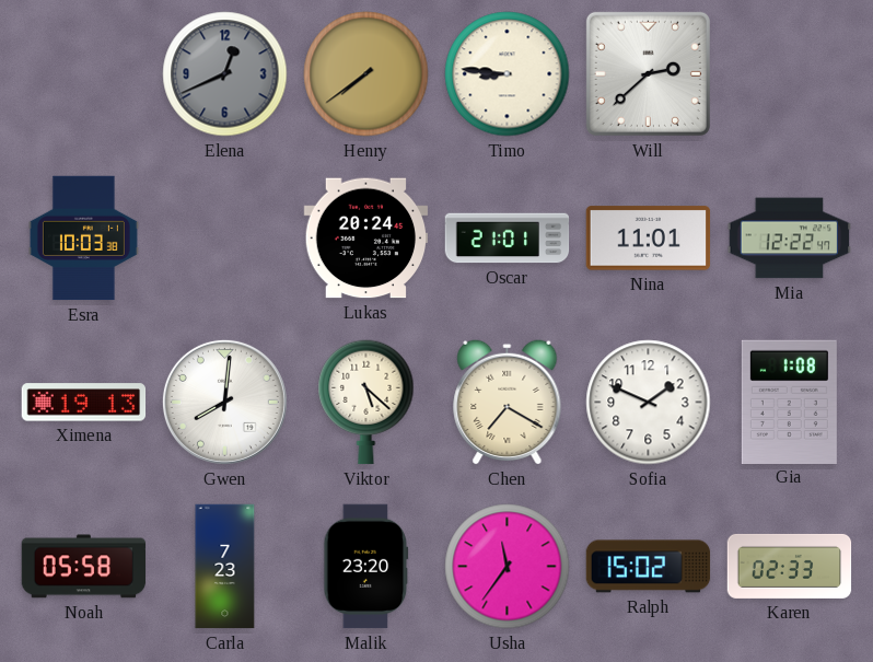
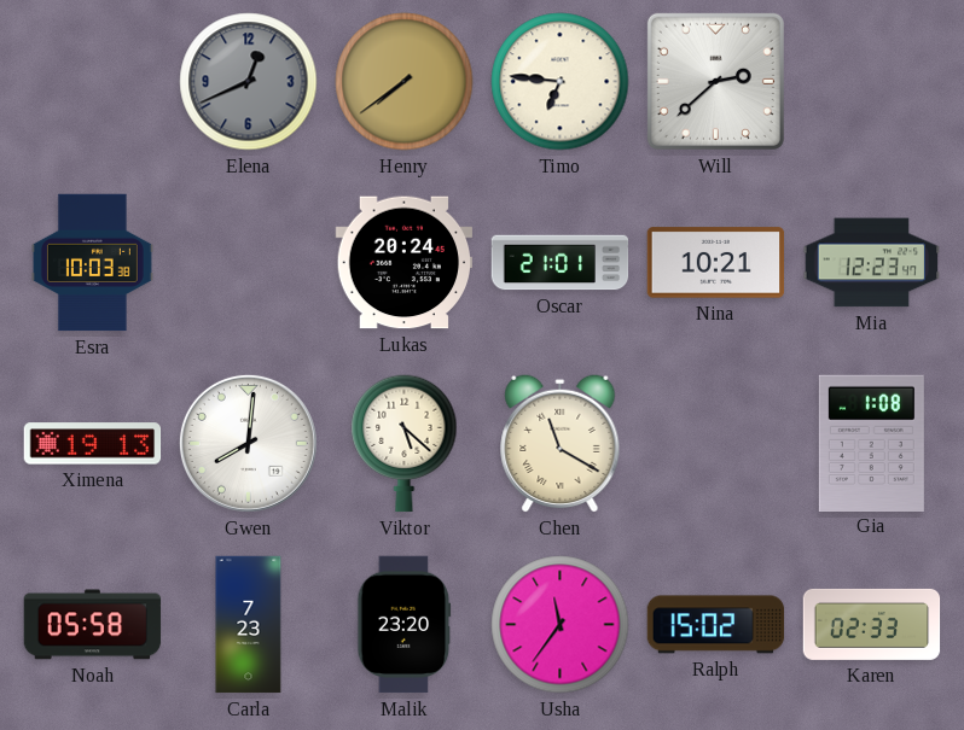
Timo: 8:46 -> 6:46
Nina: 11:01 -> 10:21
Mia: 12:22 -> 12:23
Chen: 7:20 -> 11:20
Sofia: 1:49 -> none
